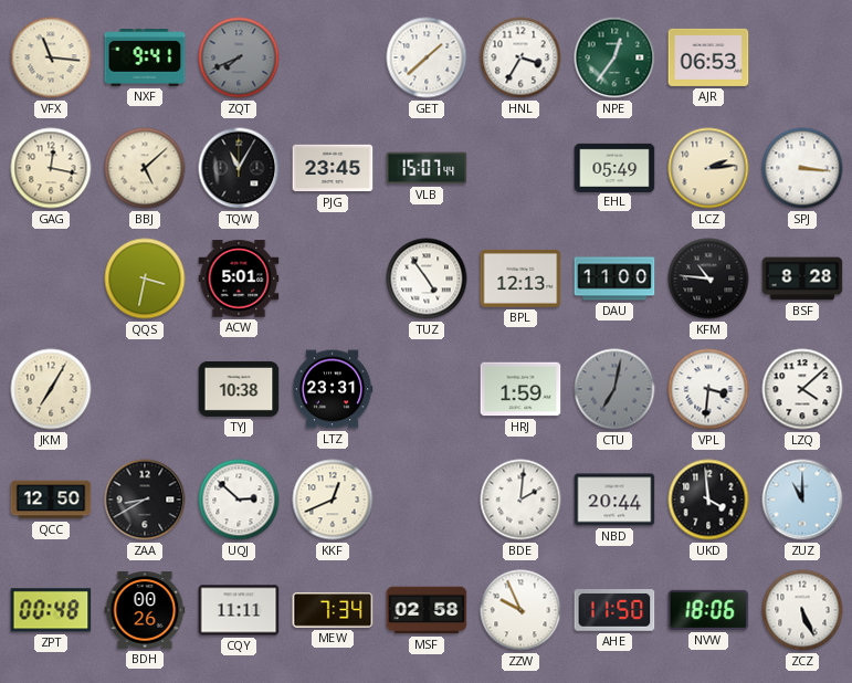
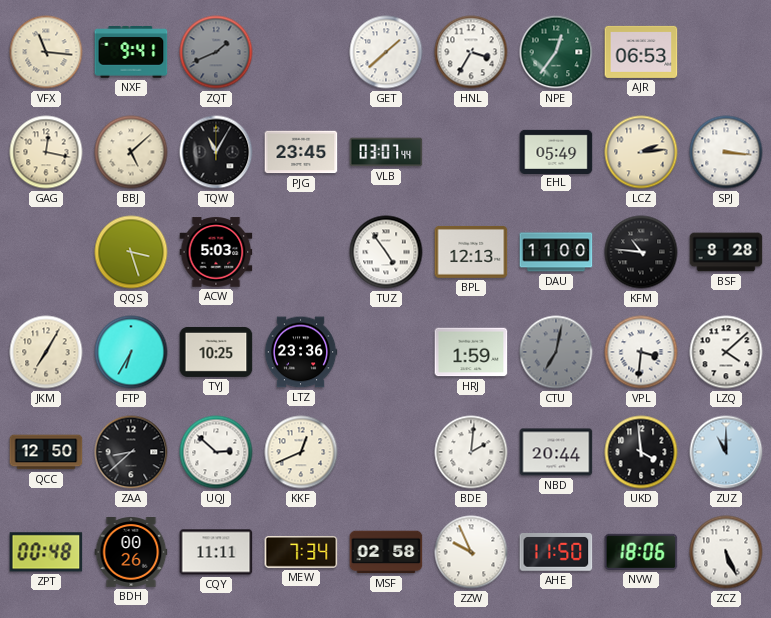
ZQT: 7:41 -> 1:41
VLB: 15:07 -> 03:07
QQS: 3:32 -> 3:27
ACW: 5:01 -> 5:03
FTP: none -> 6:35
TYJ: 10:38 -> 10:25
LTZ: 23:31 -> 23:36
ZAA: 8:40 -> 8:38
